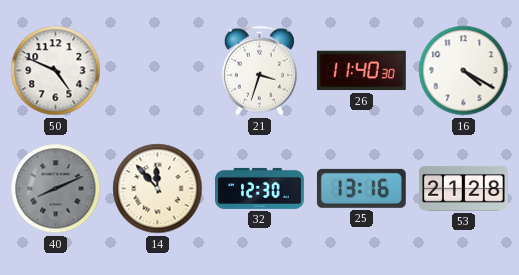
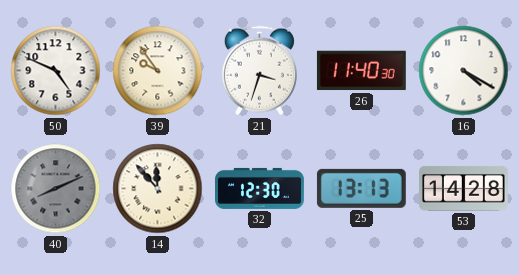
39: none -> 9:54
25: 13:16 -> 13:13
53: 21:28 -> 14:28
